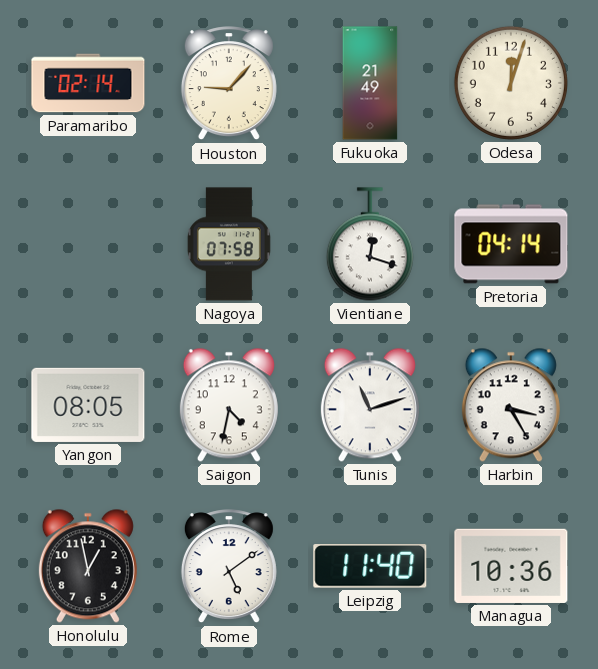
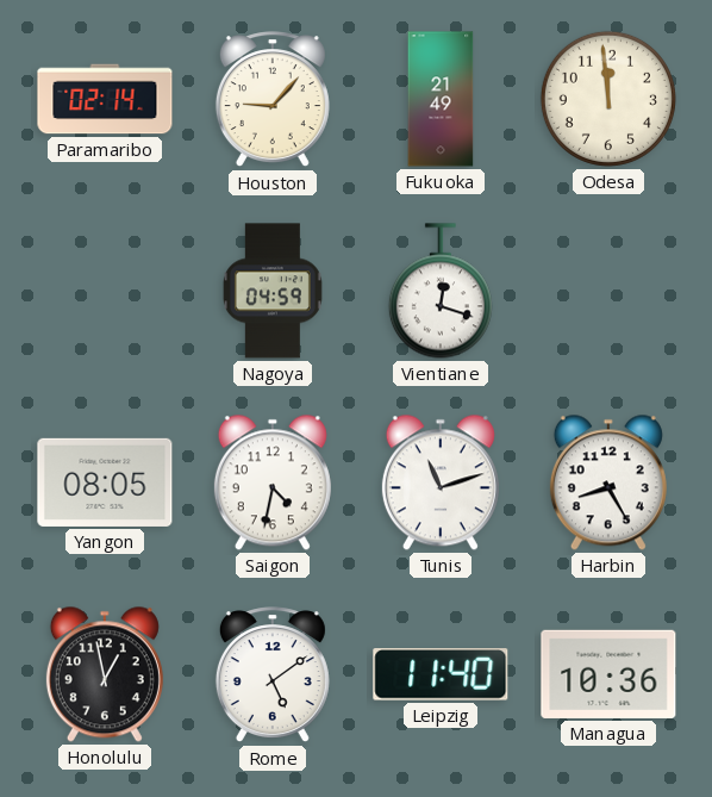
Odesa: 12:03 -> 11:59
Nagoya: 07:58 -> 04:59
Pretoria: 04:14 -> none
Harbin: 3:25 -> 8:25
